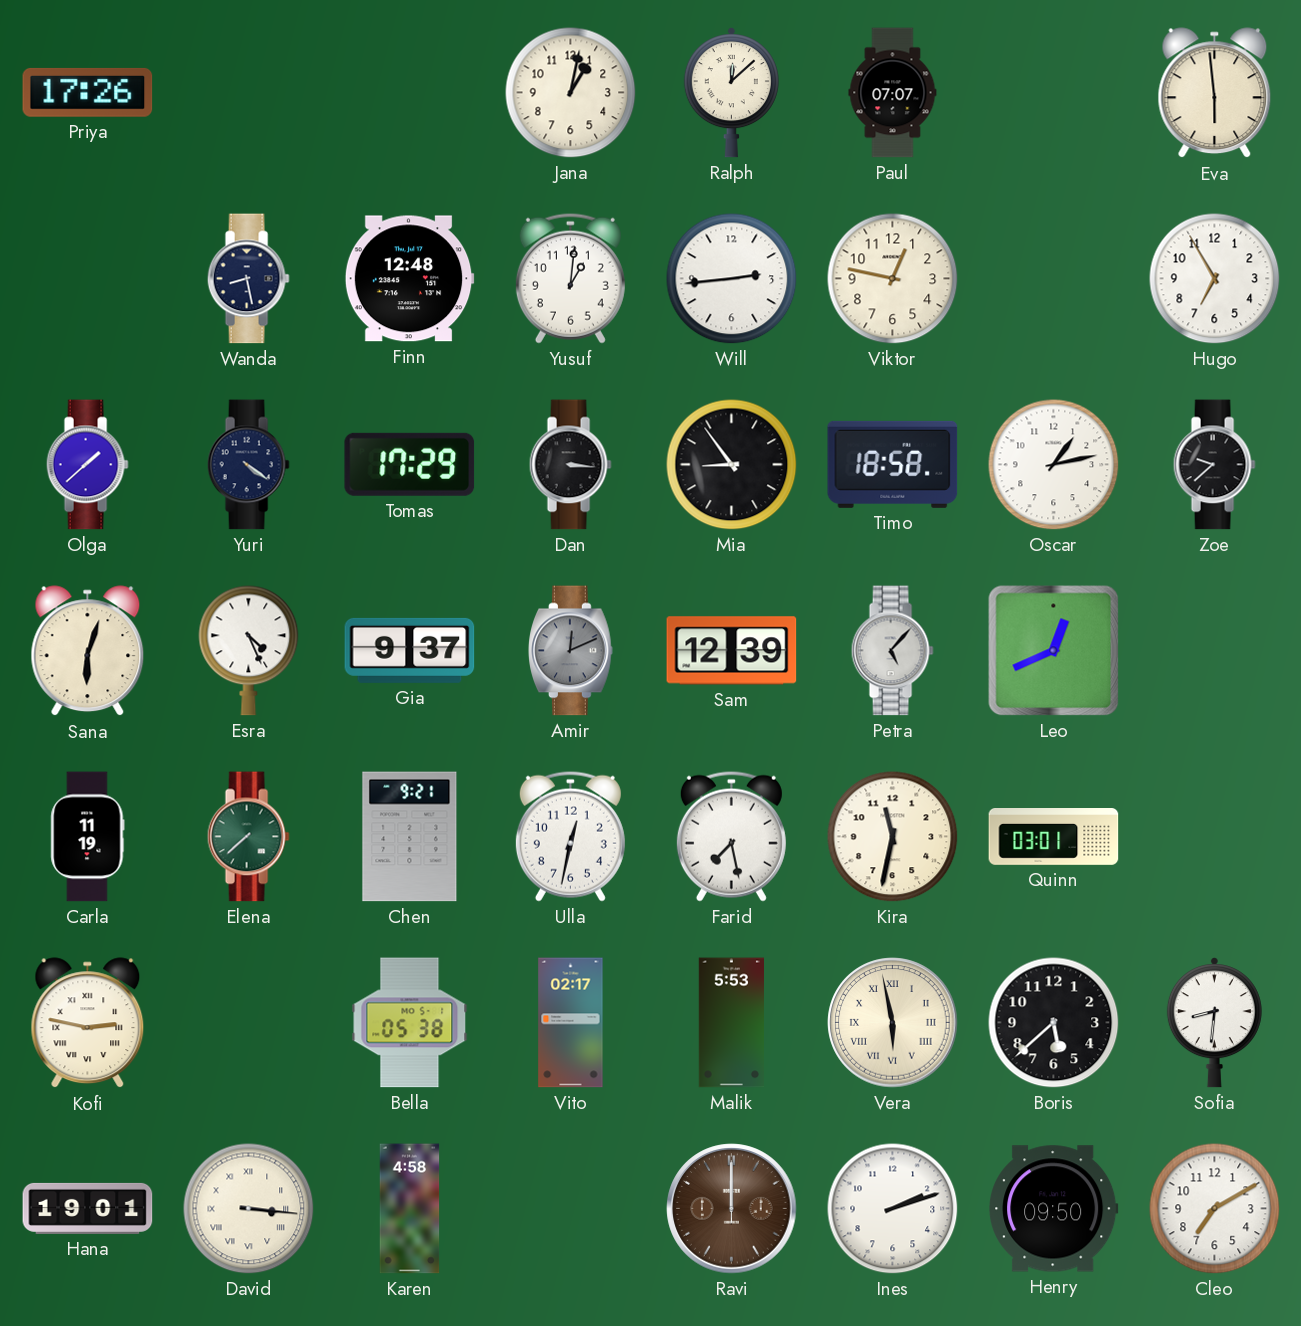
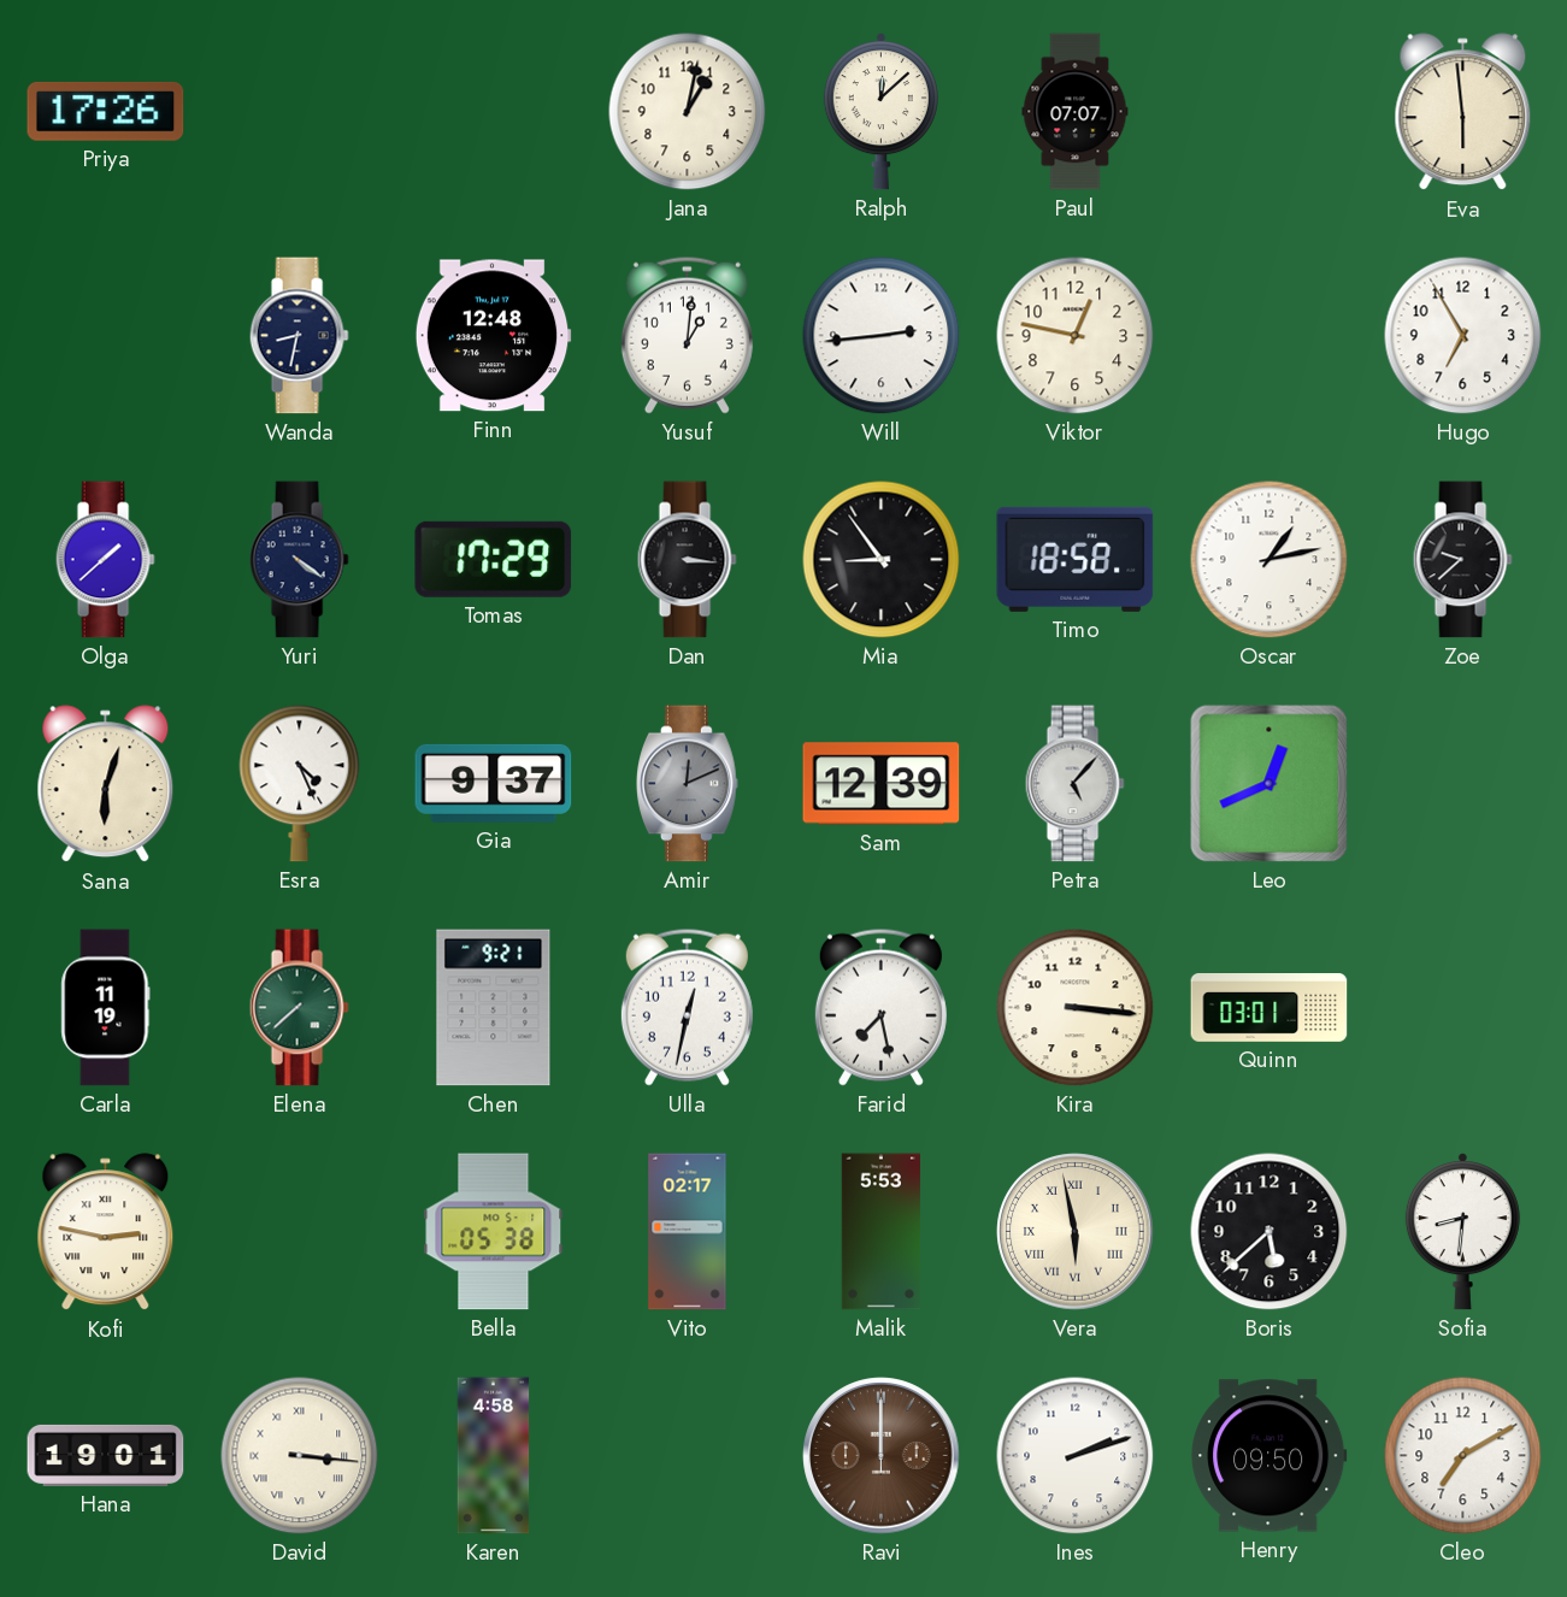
Wanda: 8:28 -> 8:32
Kira: 11:32 -> 3:16
